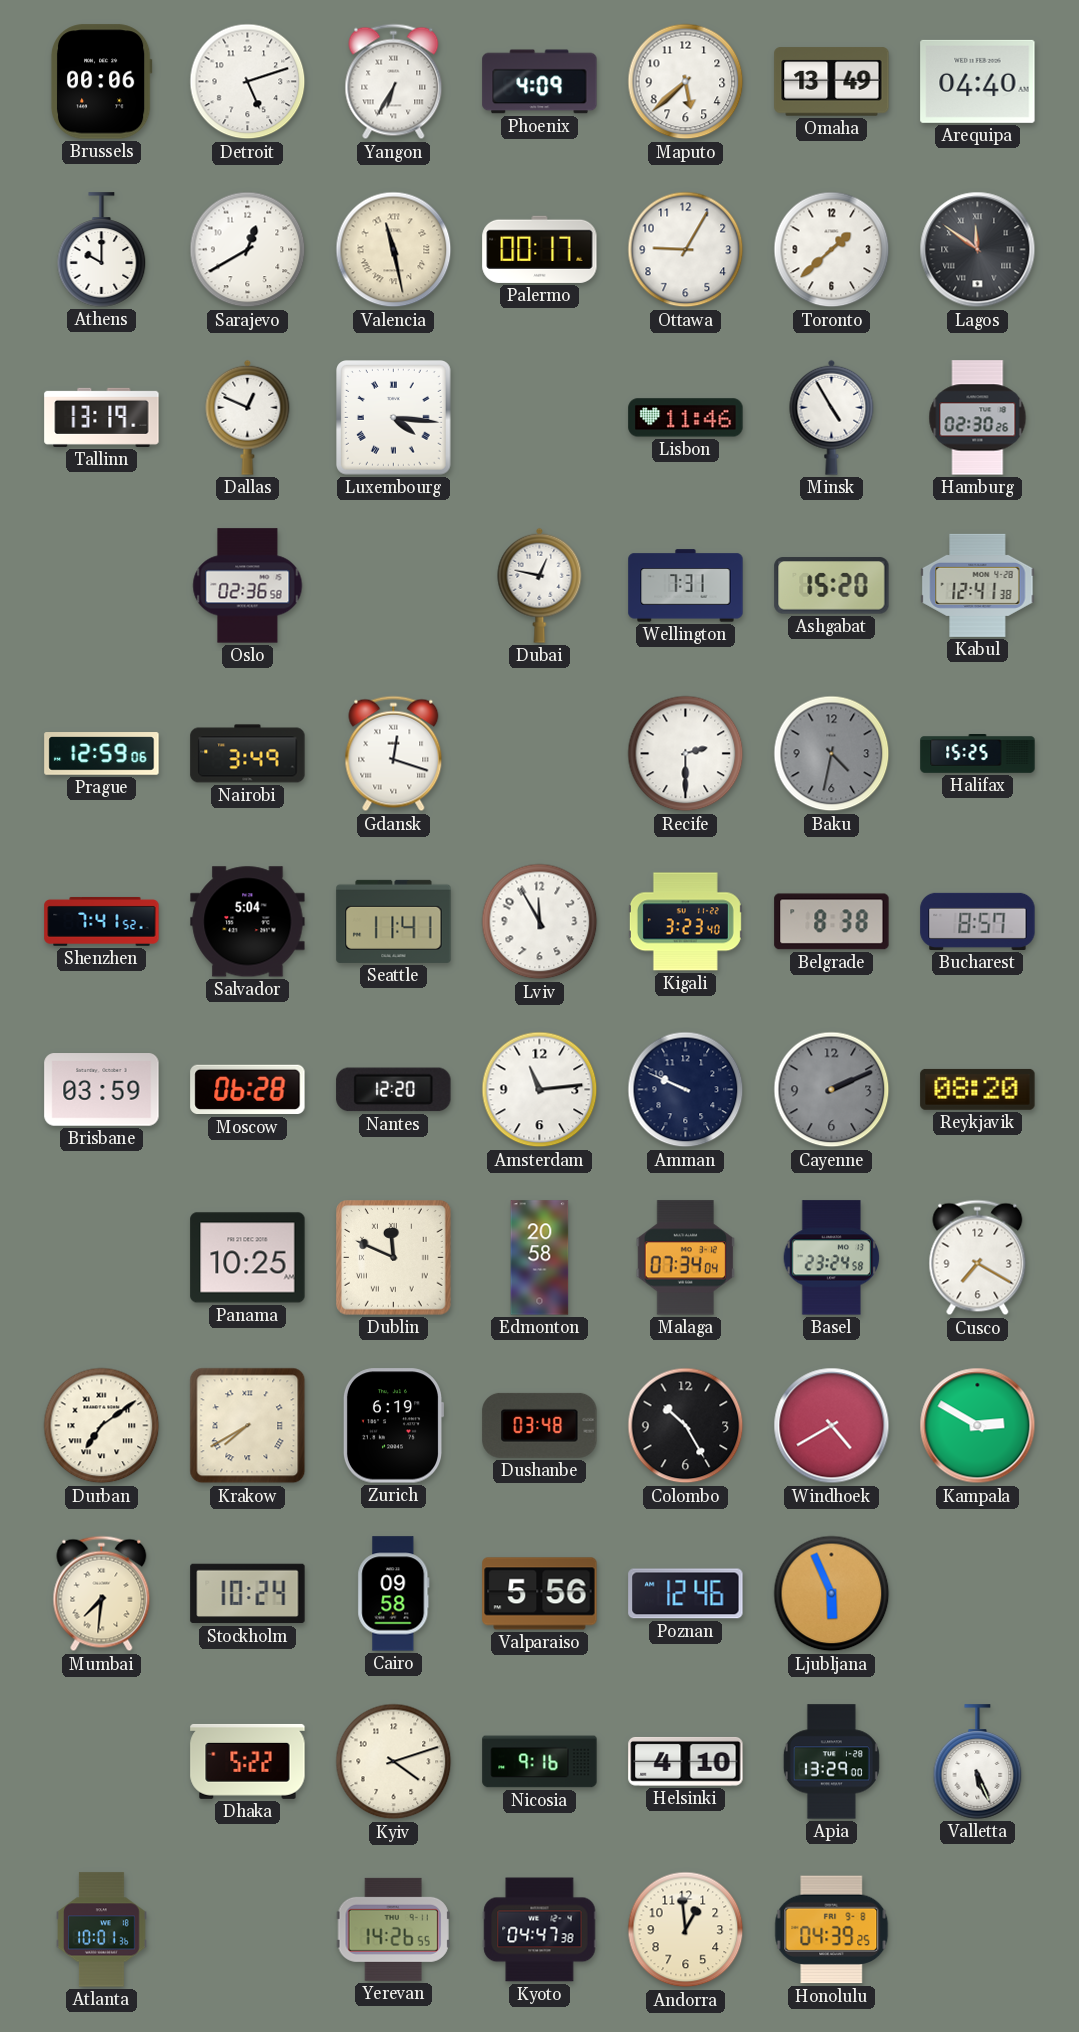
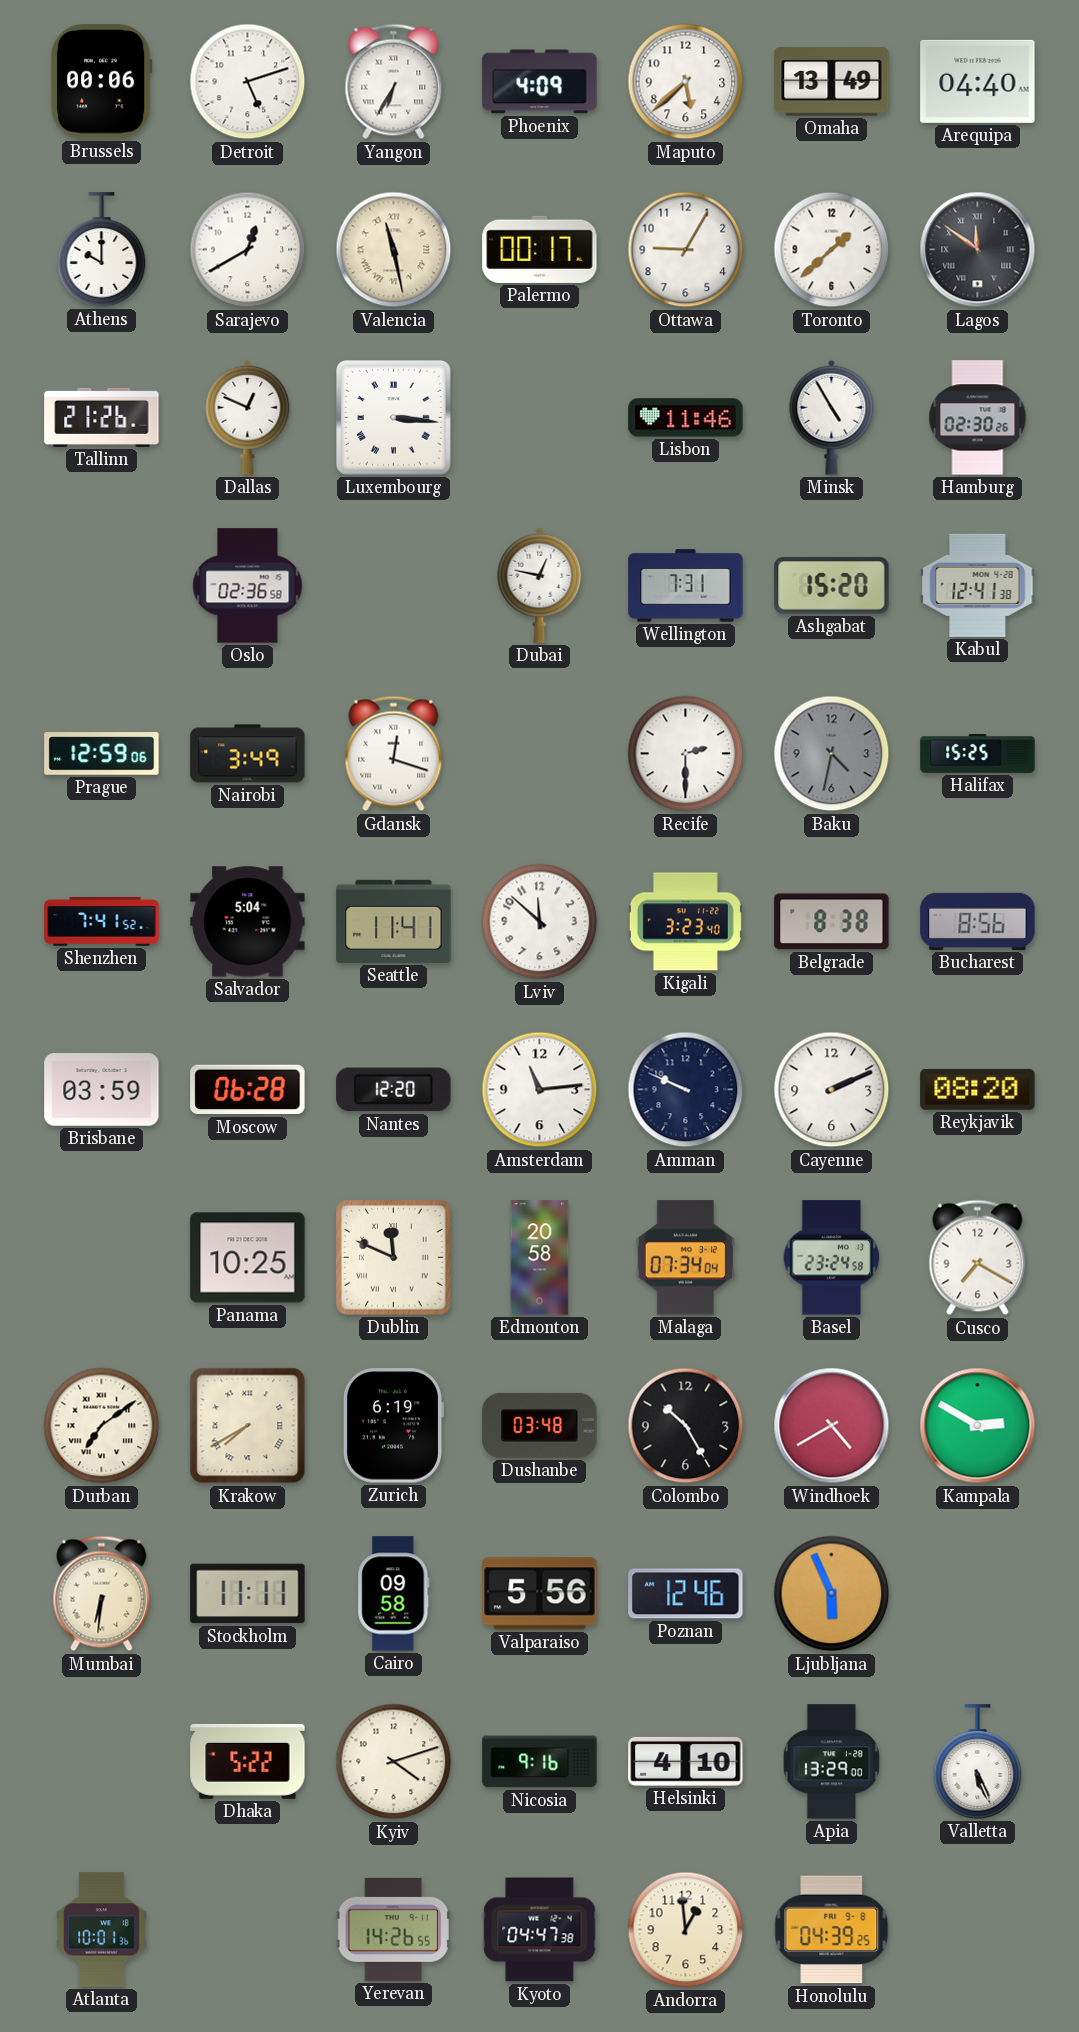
Tallinn: 13:19 -> 21:26
Luxembourg: 4:16 -> 3:16
Lviv: 11:55 -> 11:52
Bucharest: 8:57 -> 8:56
Cayenne dial: grey -> white
Mumbai: 7:31 -> 6:31
Stockholm: 10:24 -> 11:11
